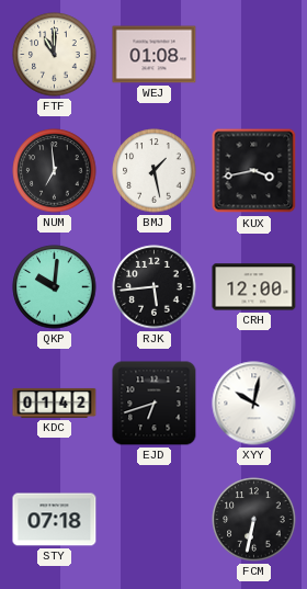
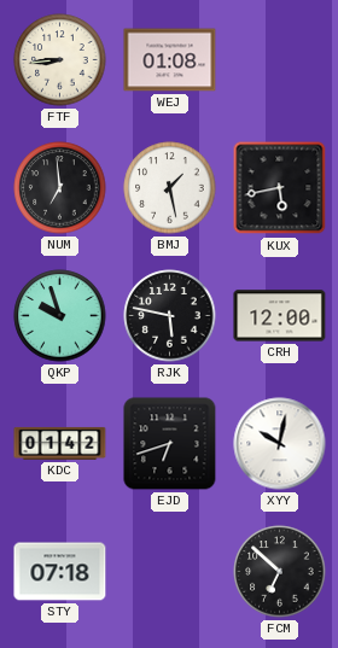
FTF: 11:00 -> 8:44
KUX: 3:43 -> 5:43
QKP: 10:01 -> 9:57
RJK: 5:44 -> 5:47
FCM: 6:32 -> 6:52
